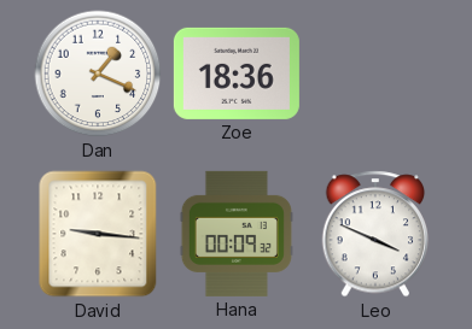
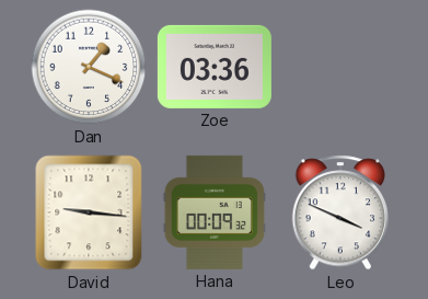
Zoe: 18:36 -> 03:36
